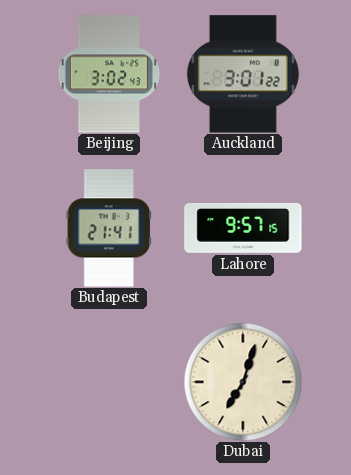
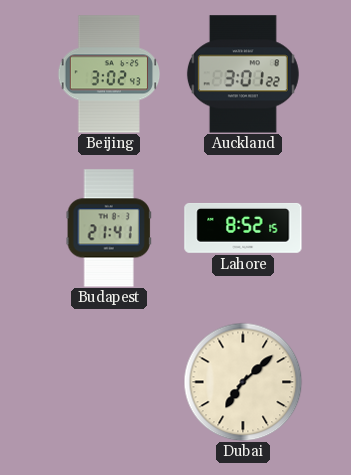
Lahore: 9:57 -> 8:52
Dubai: 7:03 -> 7:08
